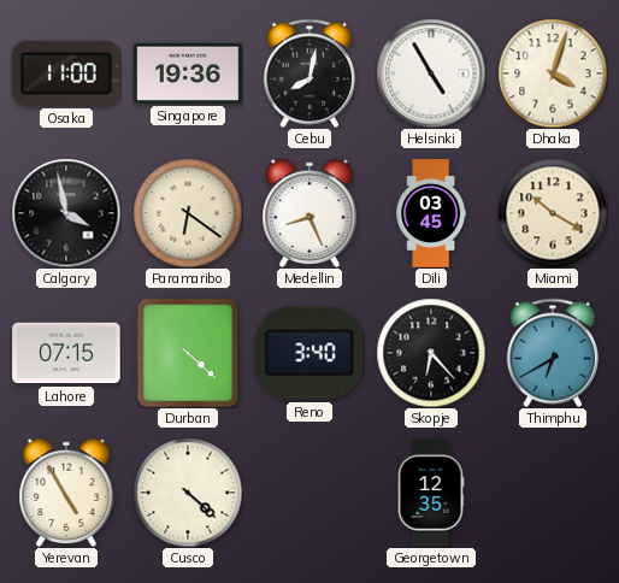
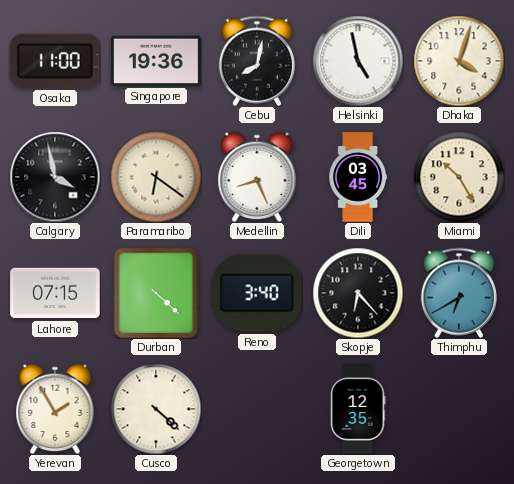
Helsinki: 4:55 -> 4:58
Miami: 10:20 -> 10:25
Yerevan: 4:55 -> 1:55
